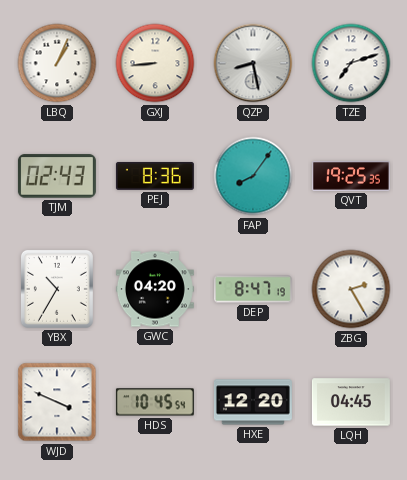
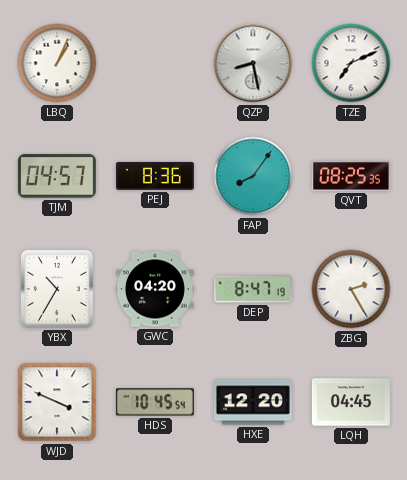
GXJ: 8:44 -> none
TZE: 7:12 -> 7:11
TJM: 02:43 -> 04:57
QVT: 19:25 -> 08:25
